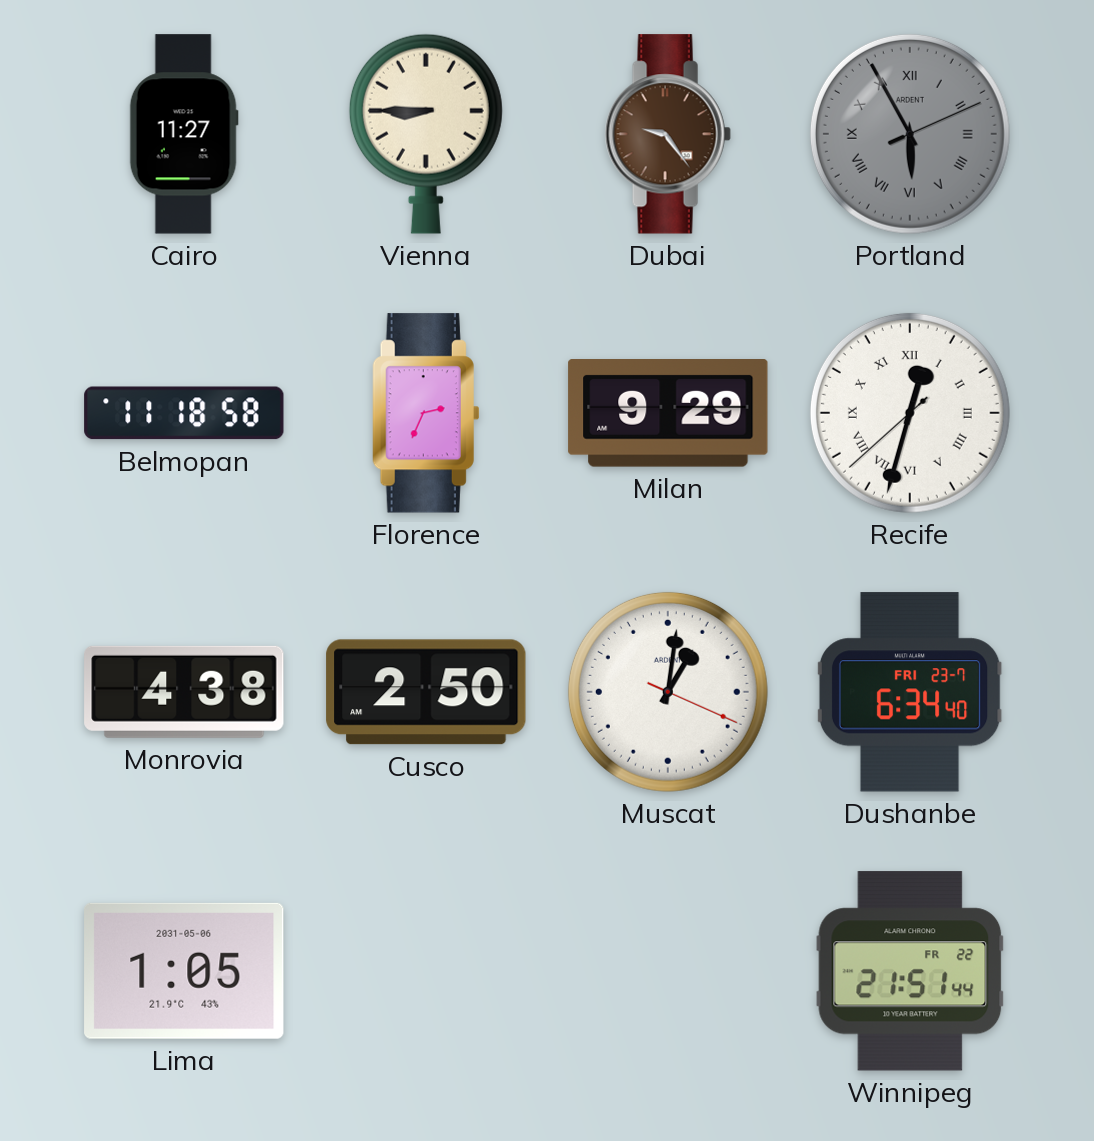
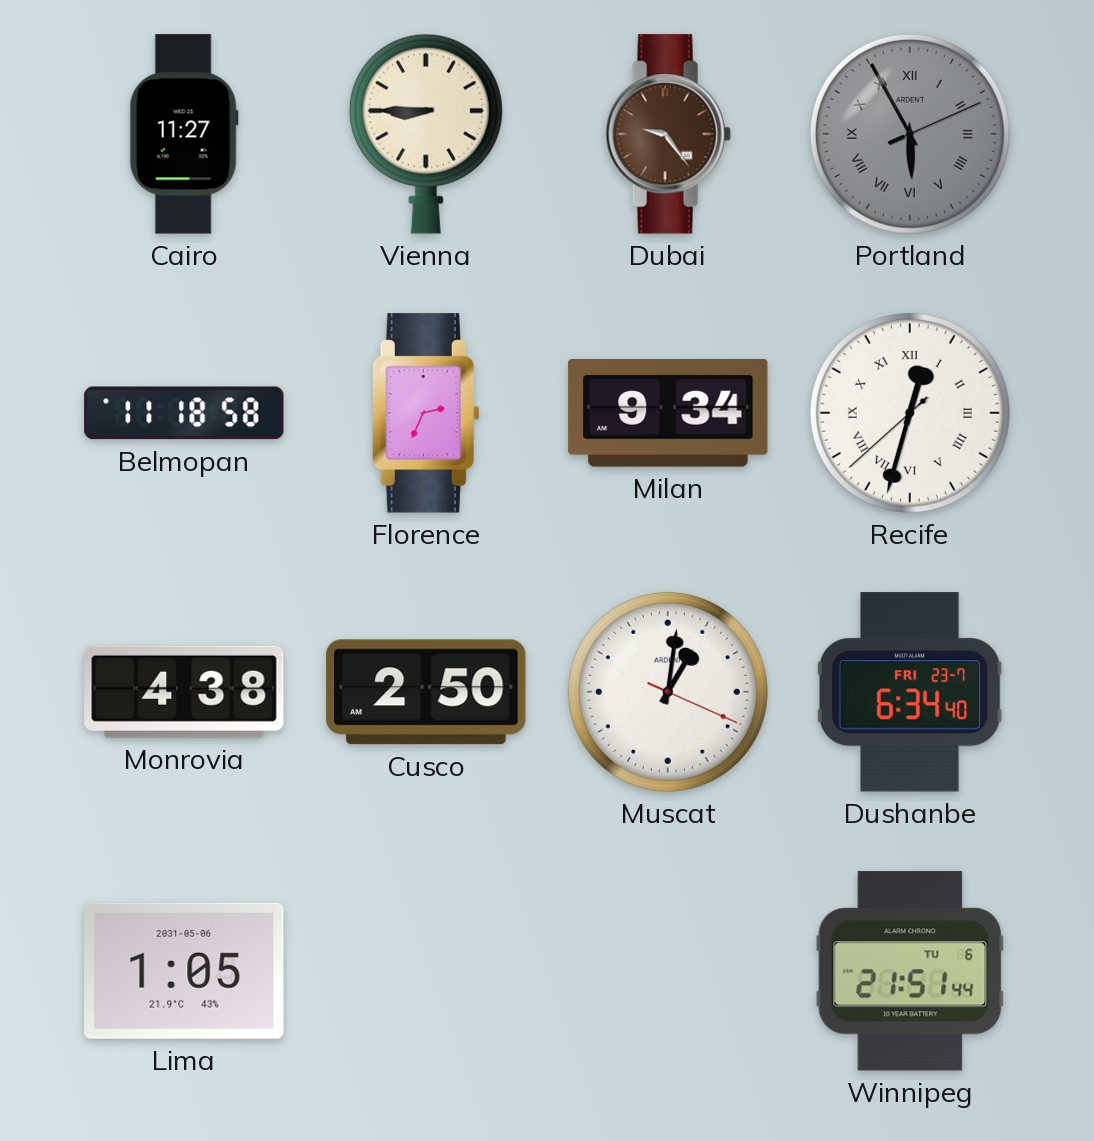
Milan: 9:29 -> 9:34
Winnipeg date: FR 22 -> TU 6
